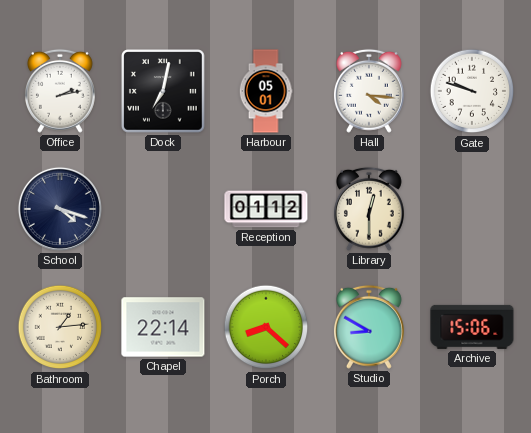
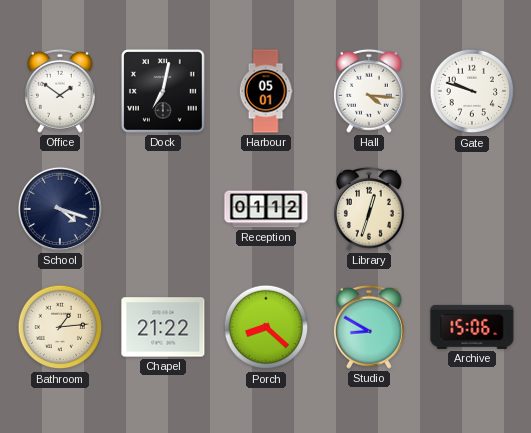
Office: 2:13 -> 1:51
Library: 12:30 -> 12:33
Chapel: 22:14 -> 21:22
